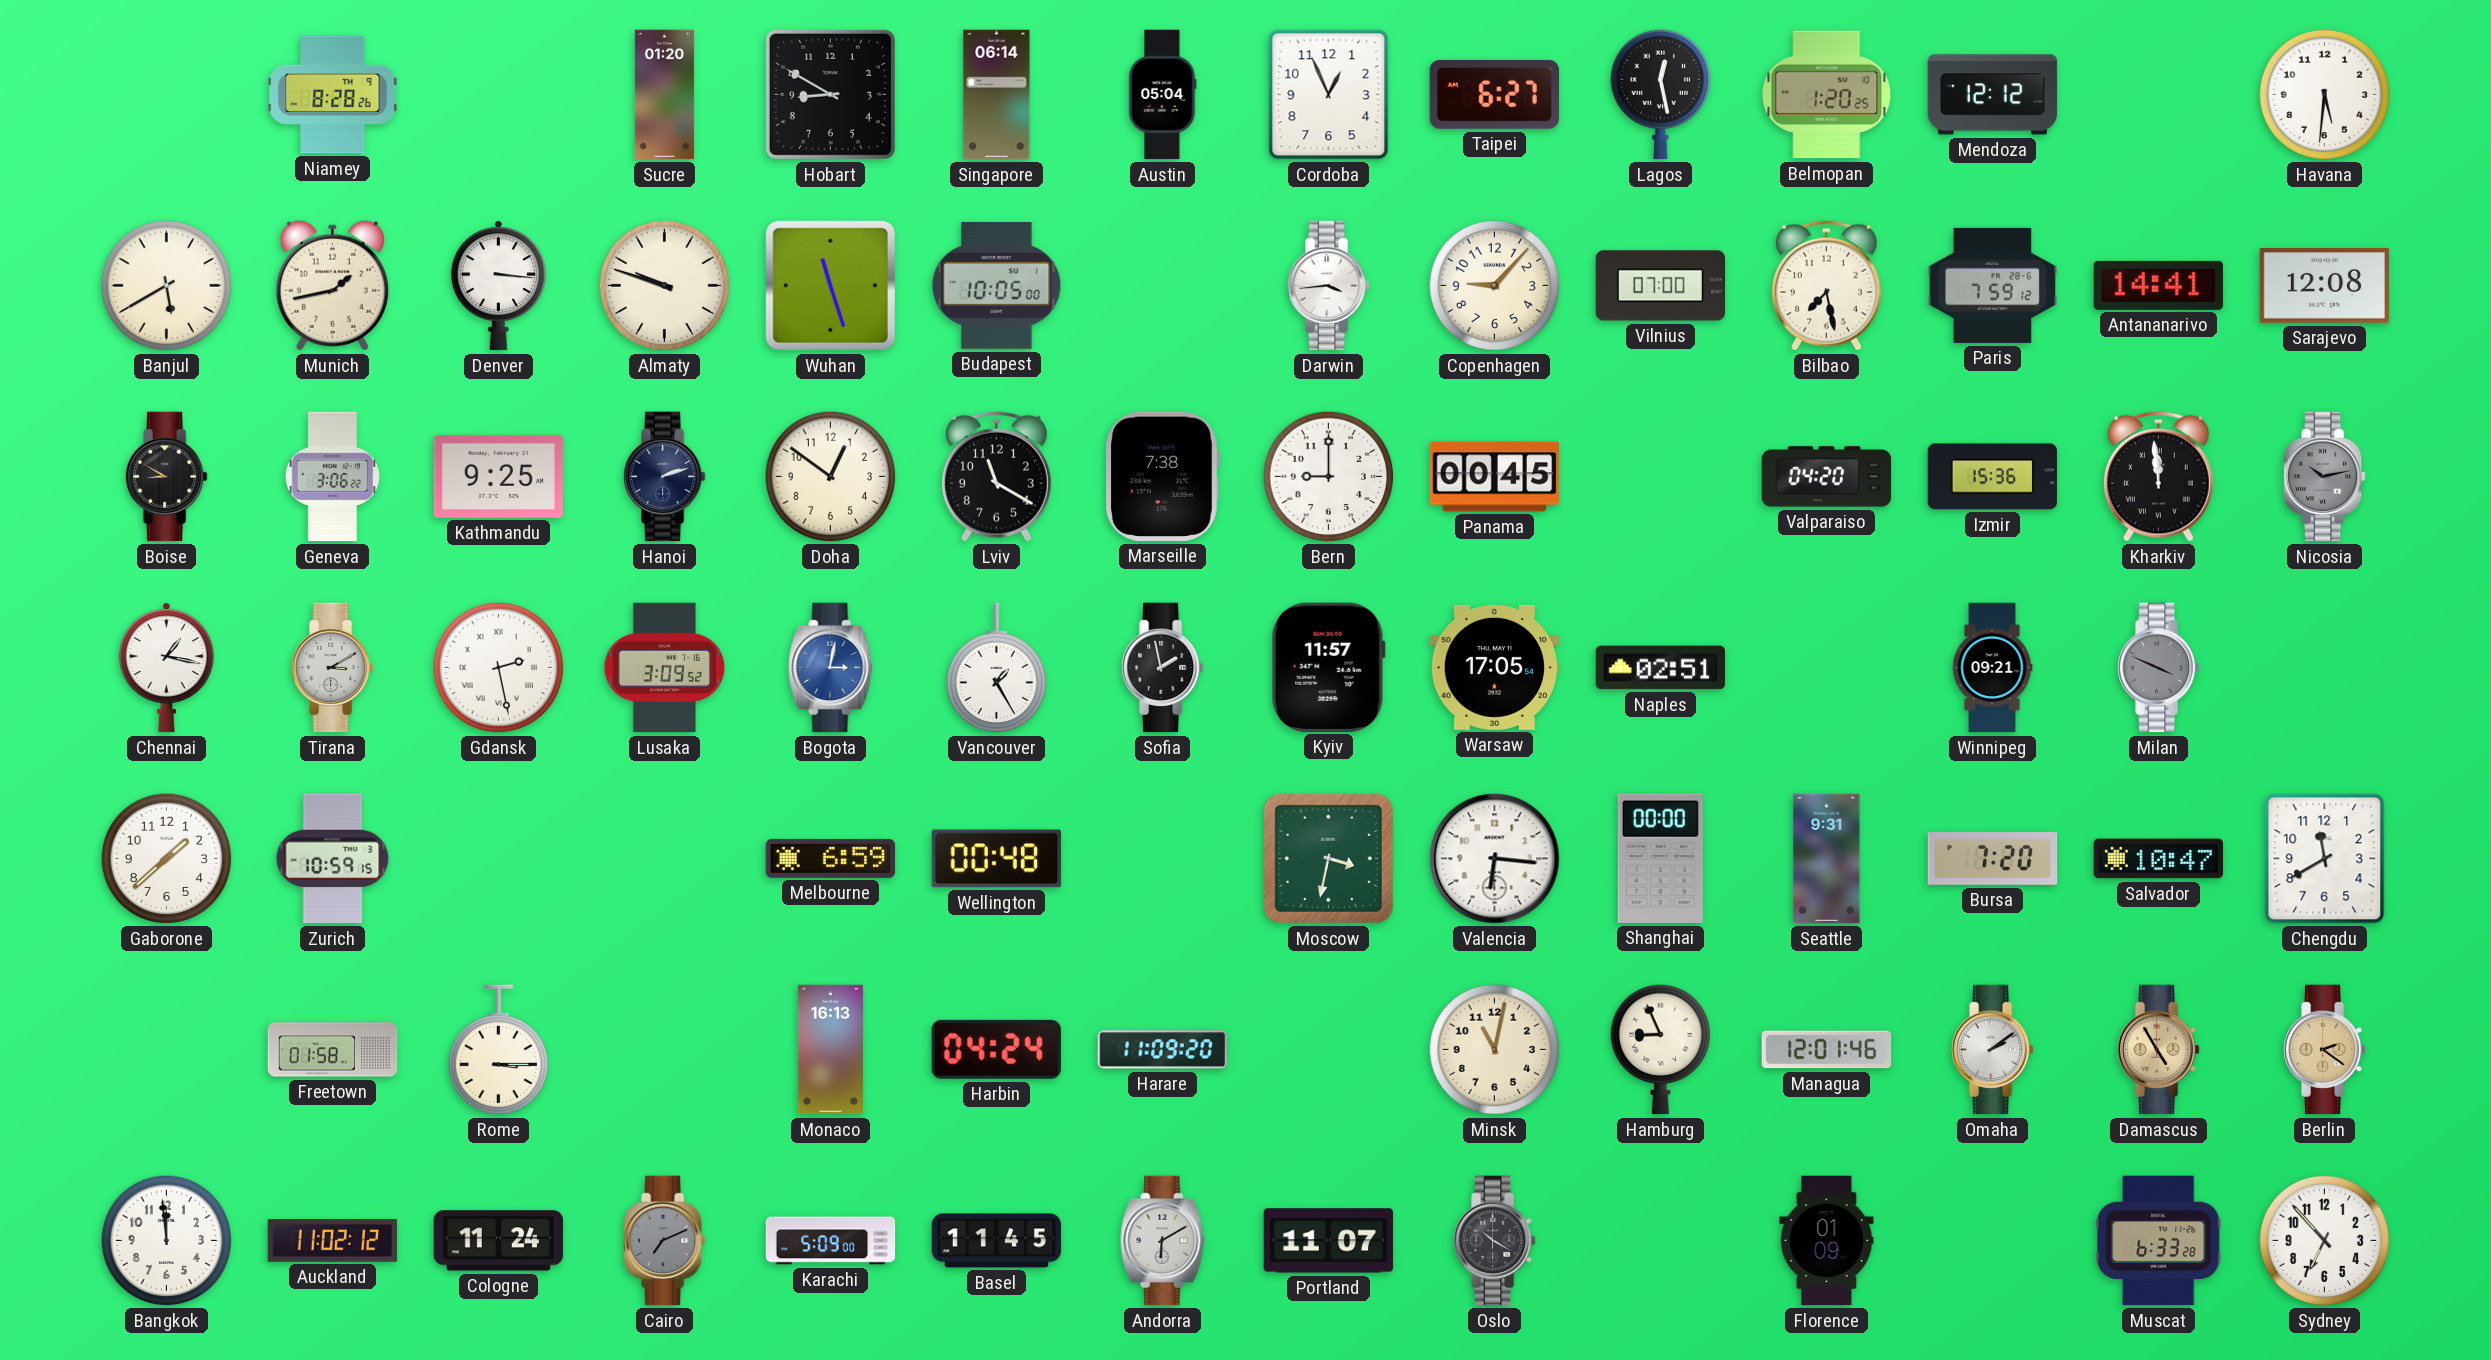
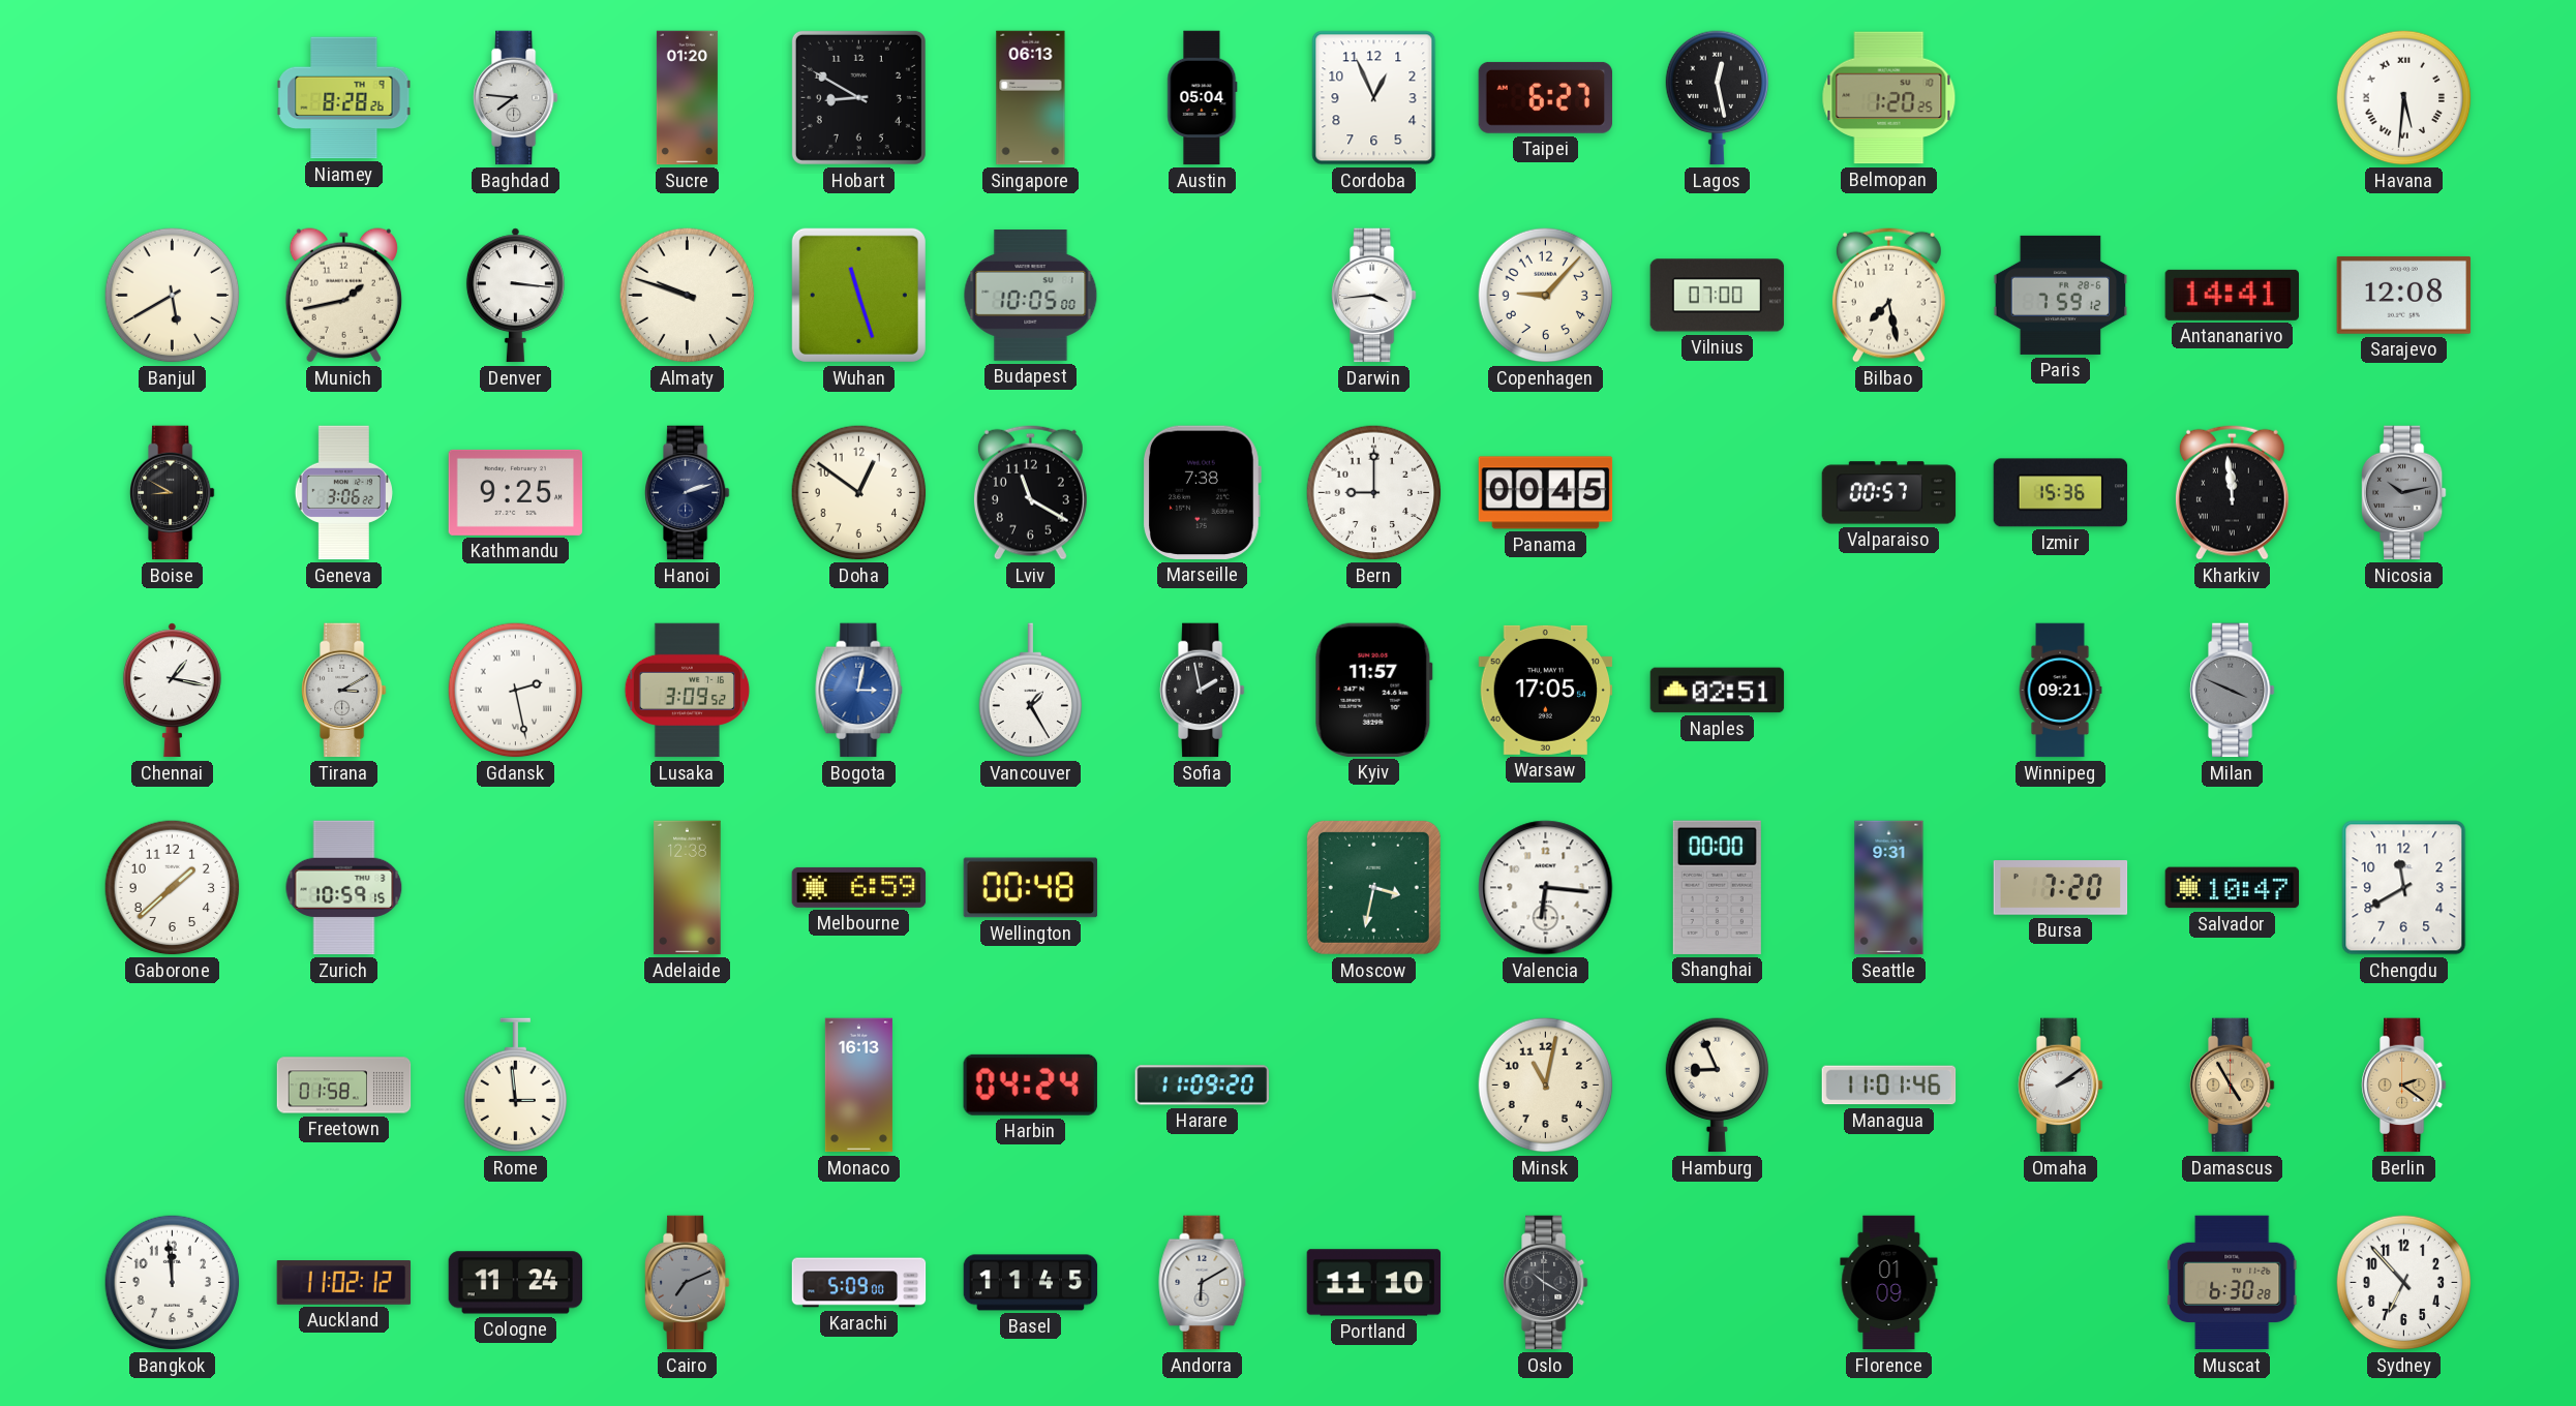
Baghdad: none -> 7:46
Singapore: 06:14 -> 06:13
Mendoza: 12:12 -> none
Havana numerals: Arabic -> Roman
Valparaiso: 04:20 -> 00:57
Adelaide: none -> 12:38
Rome: 3:15 -> 2:59
Managua: 12:01 -> 11:01
Portland: 11:07 -> 11:10
Muscat: 6:33 -> 6:30
